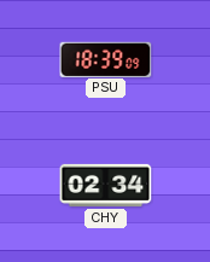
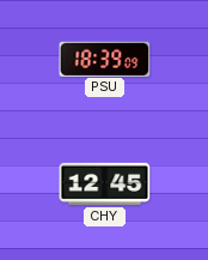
CHY: 02:34 -> 12:45
